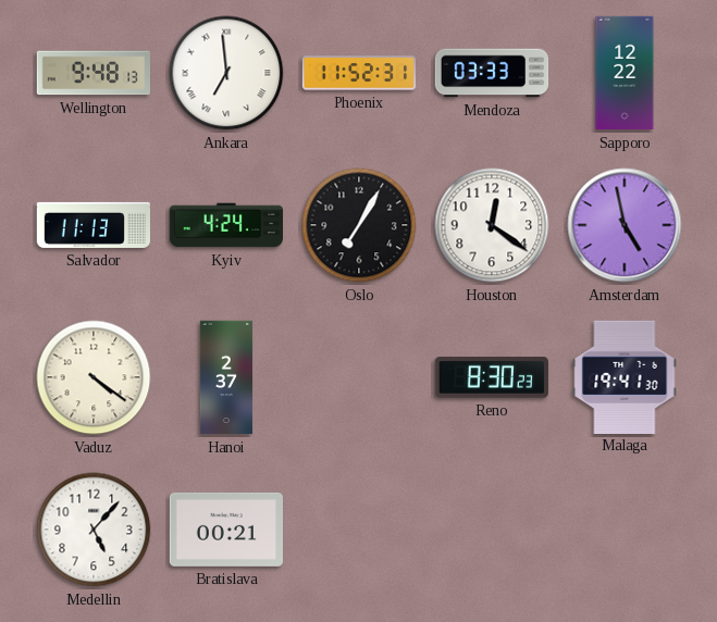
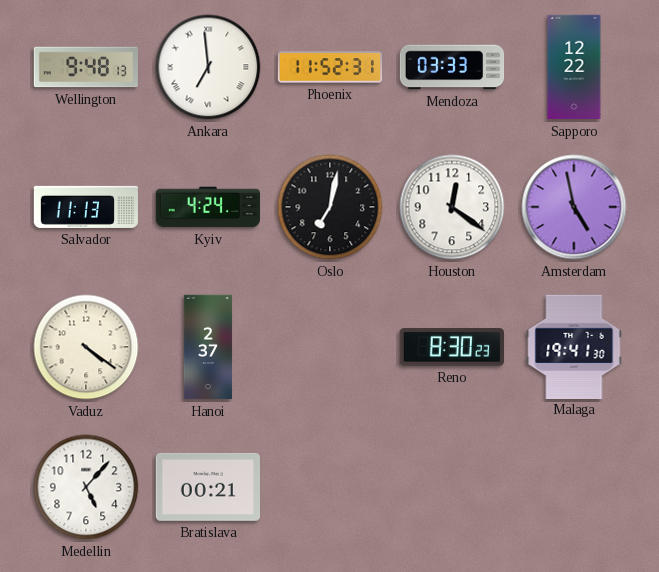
Oslo: 7:05 -> 7:02
